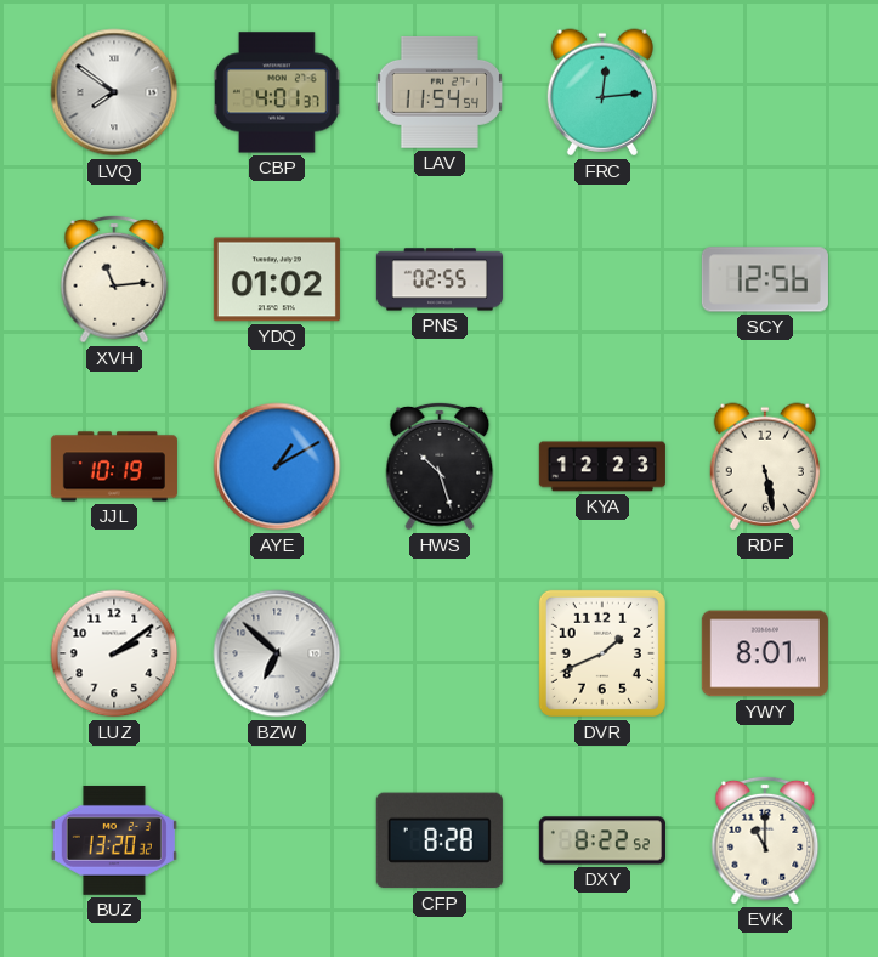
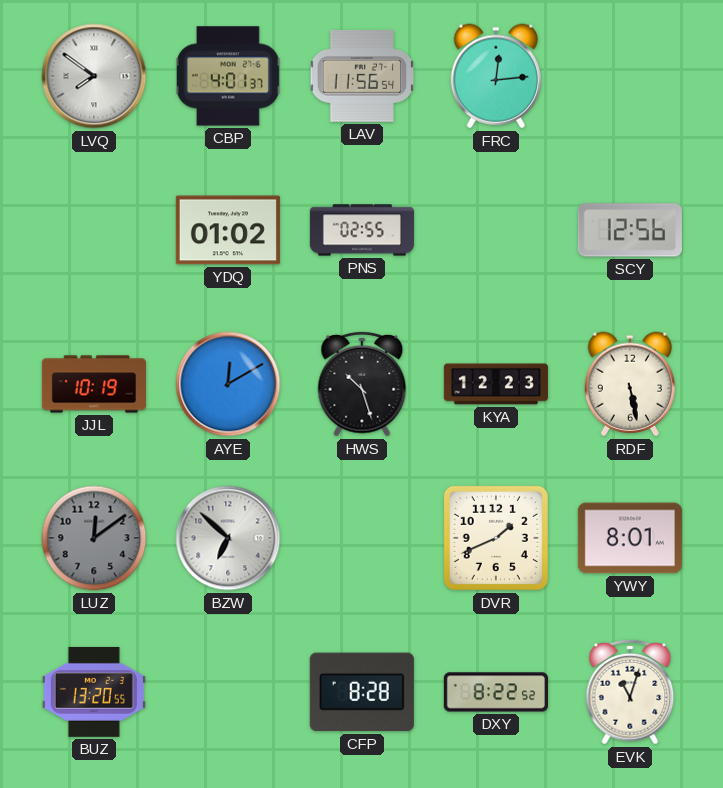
LAV: 11:54 -> 11:56
XVH: 11:14 -> none
AYE: 1:10 -> 12:10
LUZ: 2:09 -> 12:09
LUZ dial: white -> grey
BUZ: 13:20:32 -> 13:20:55
EVK: 11:00 -> 11:03
